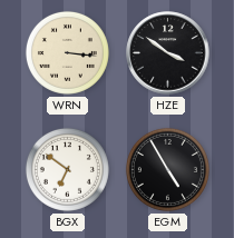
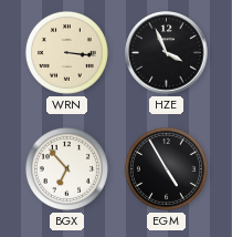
HZE: 3:51 -> 3:56
BGX: 6:51 -> 6:53
